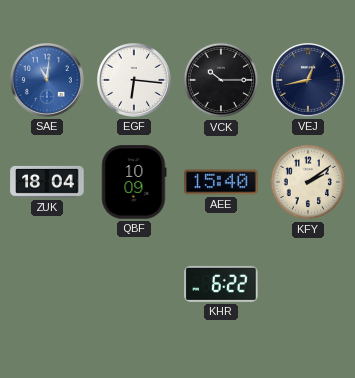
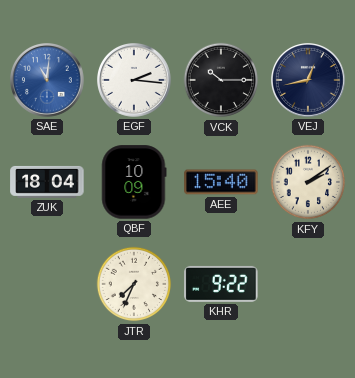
EGF: 6:16 -> 2:16
JTR: none -> 7:34
KHR: 6:22 -> 9:22
